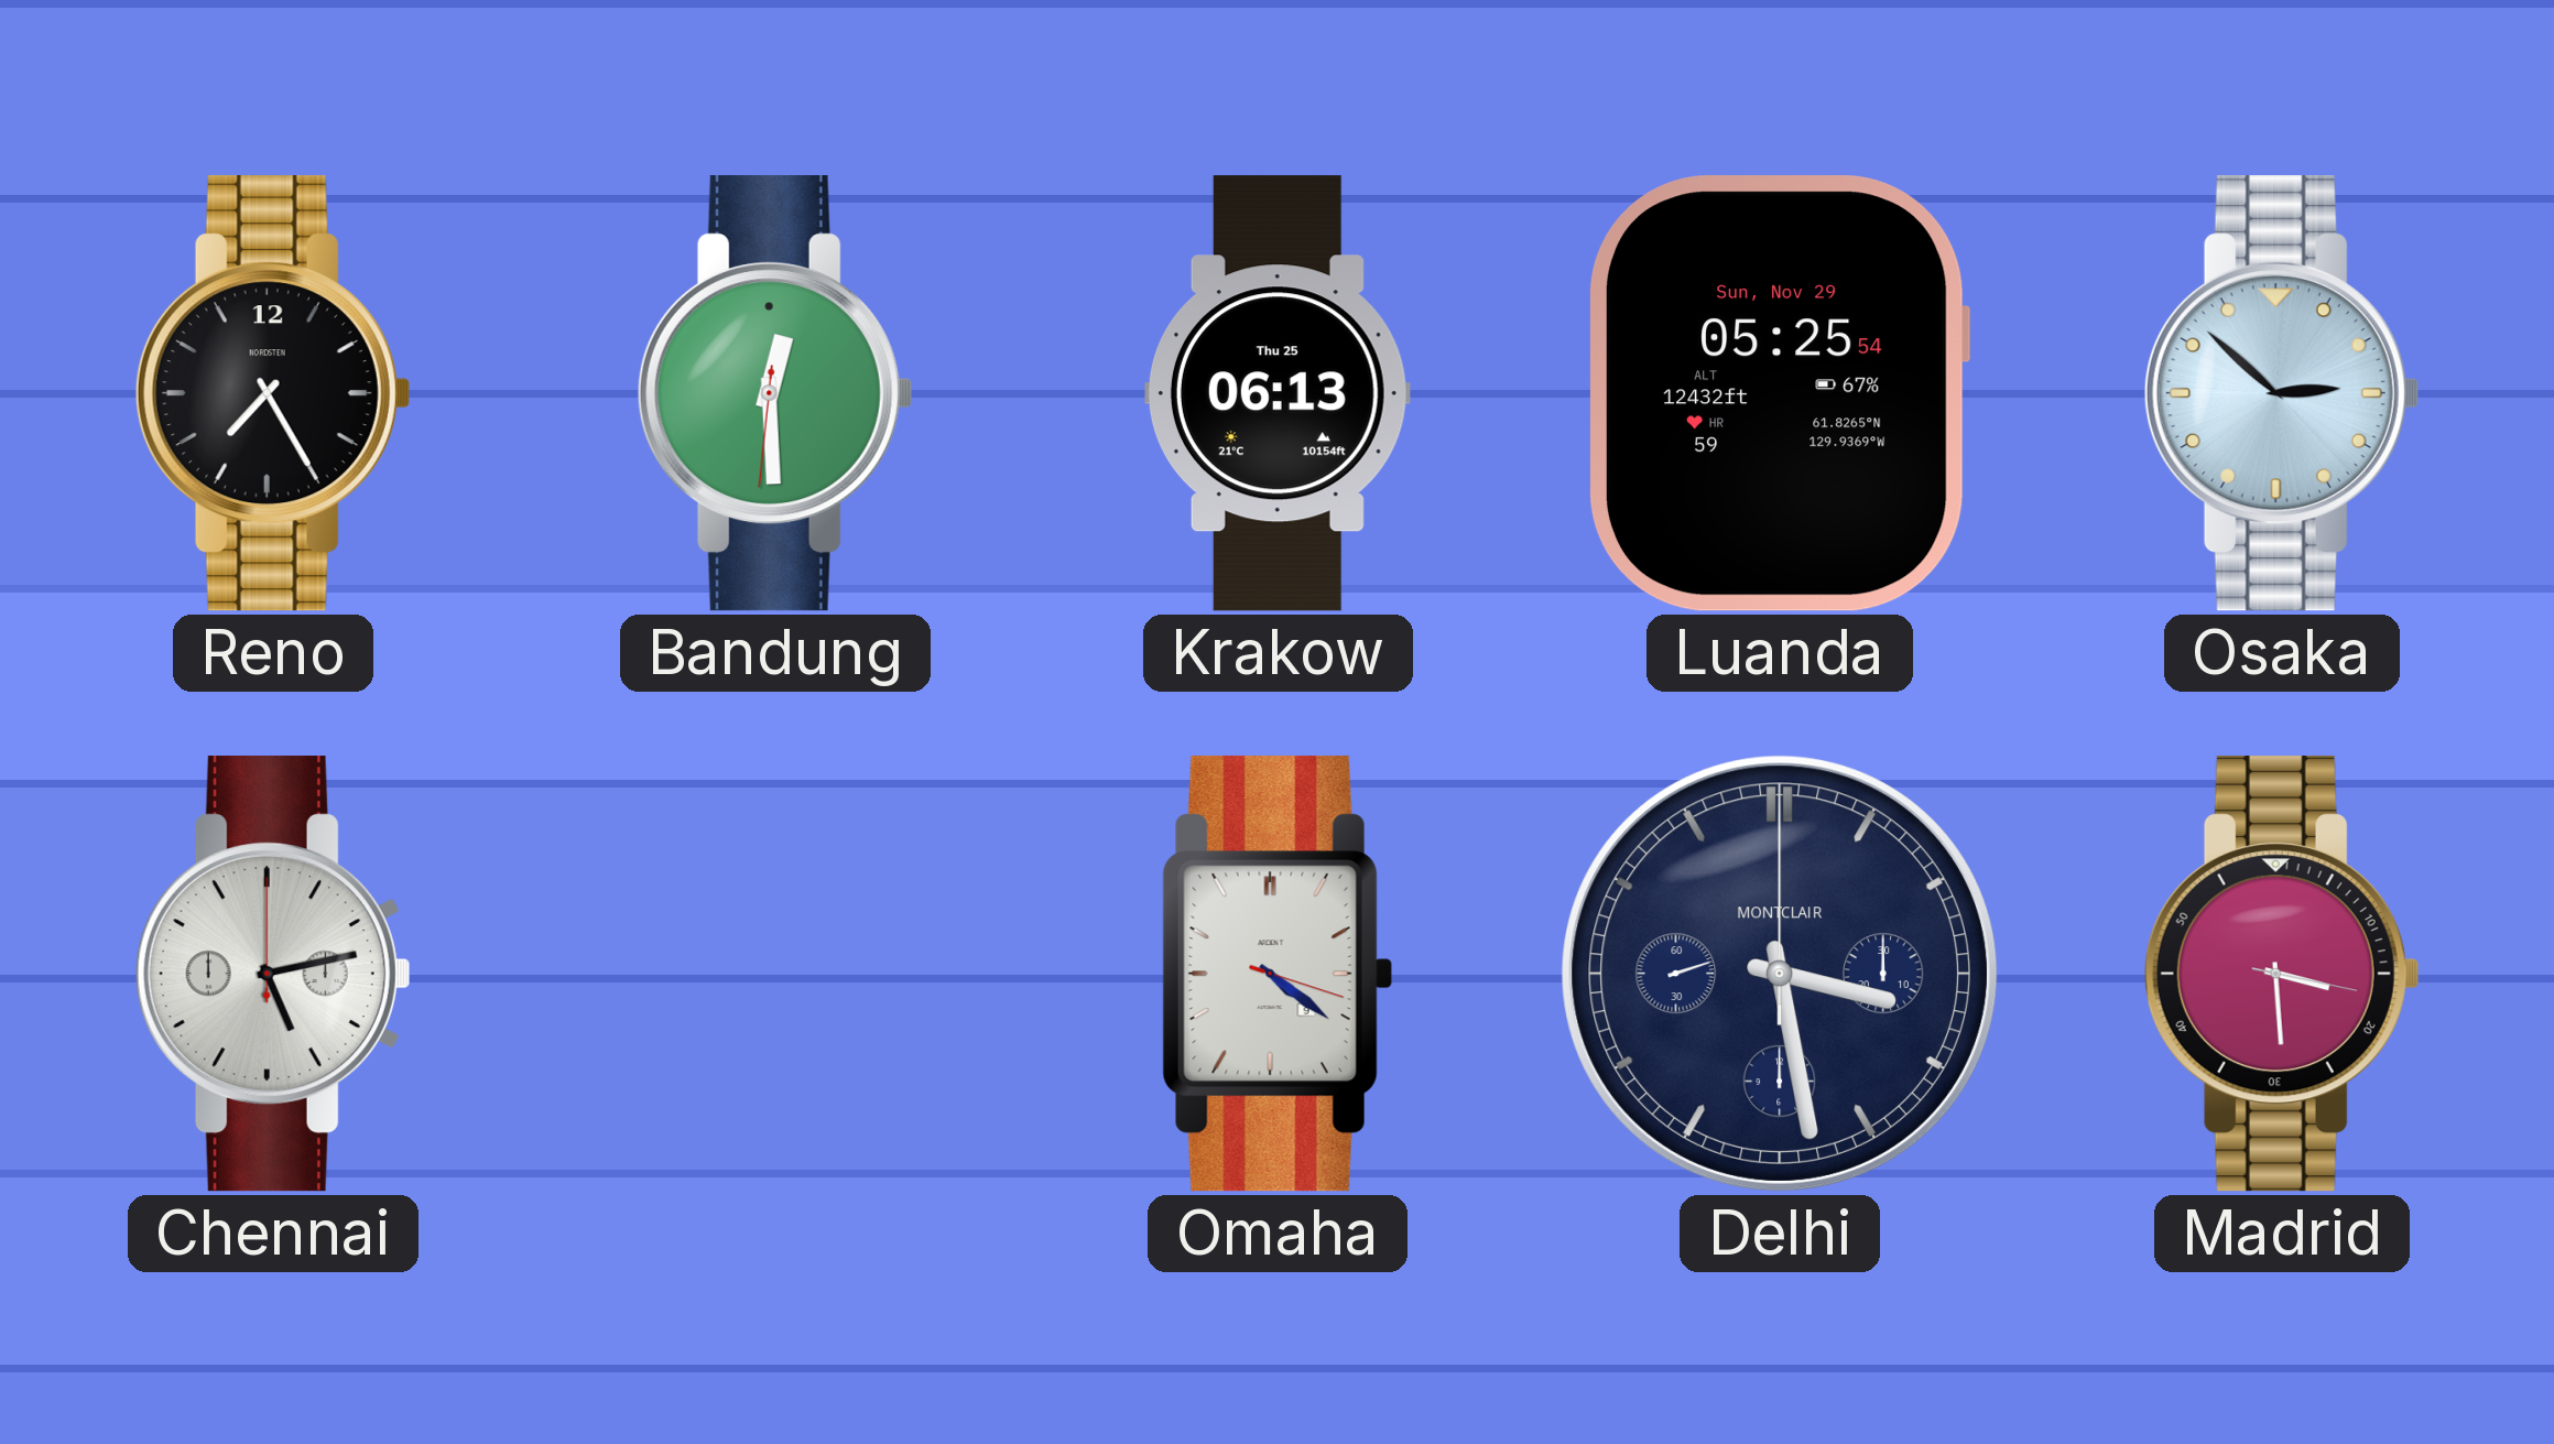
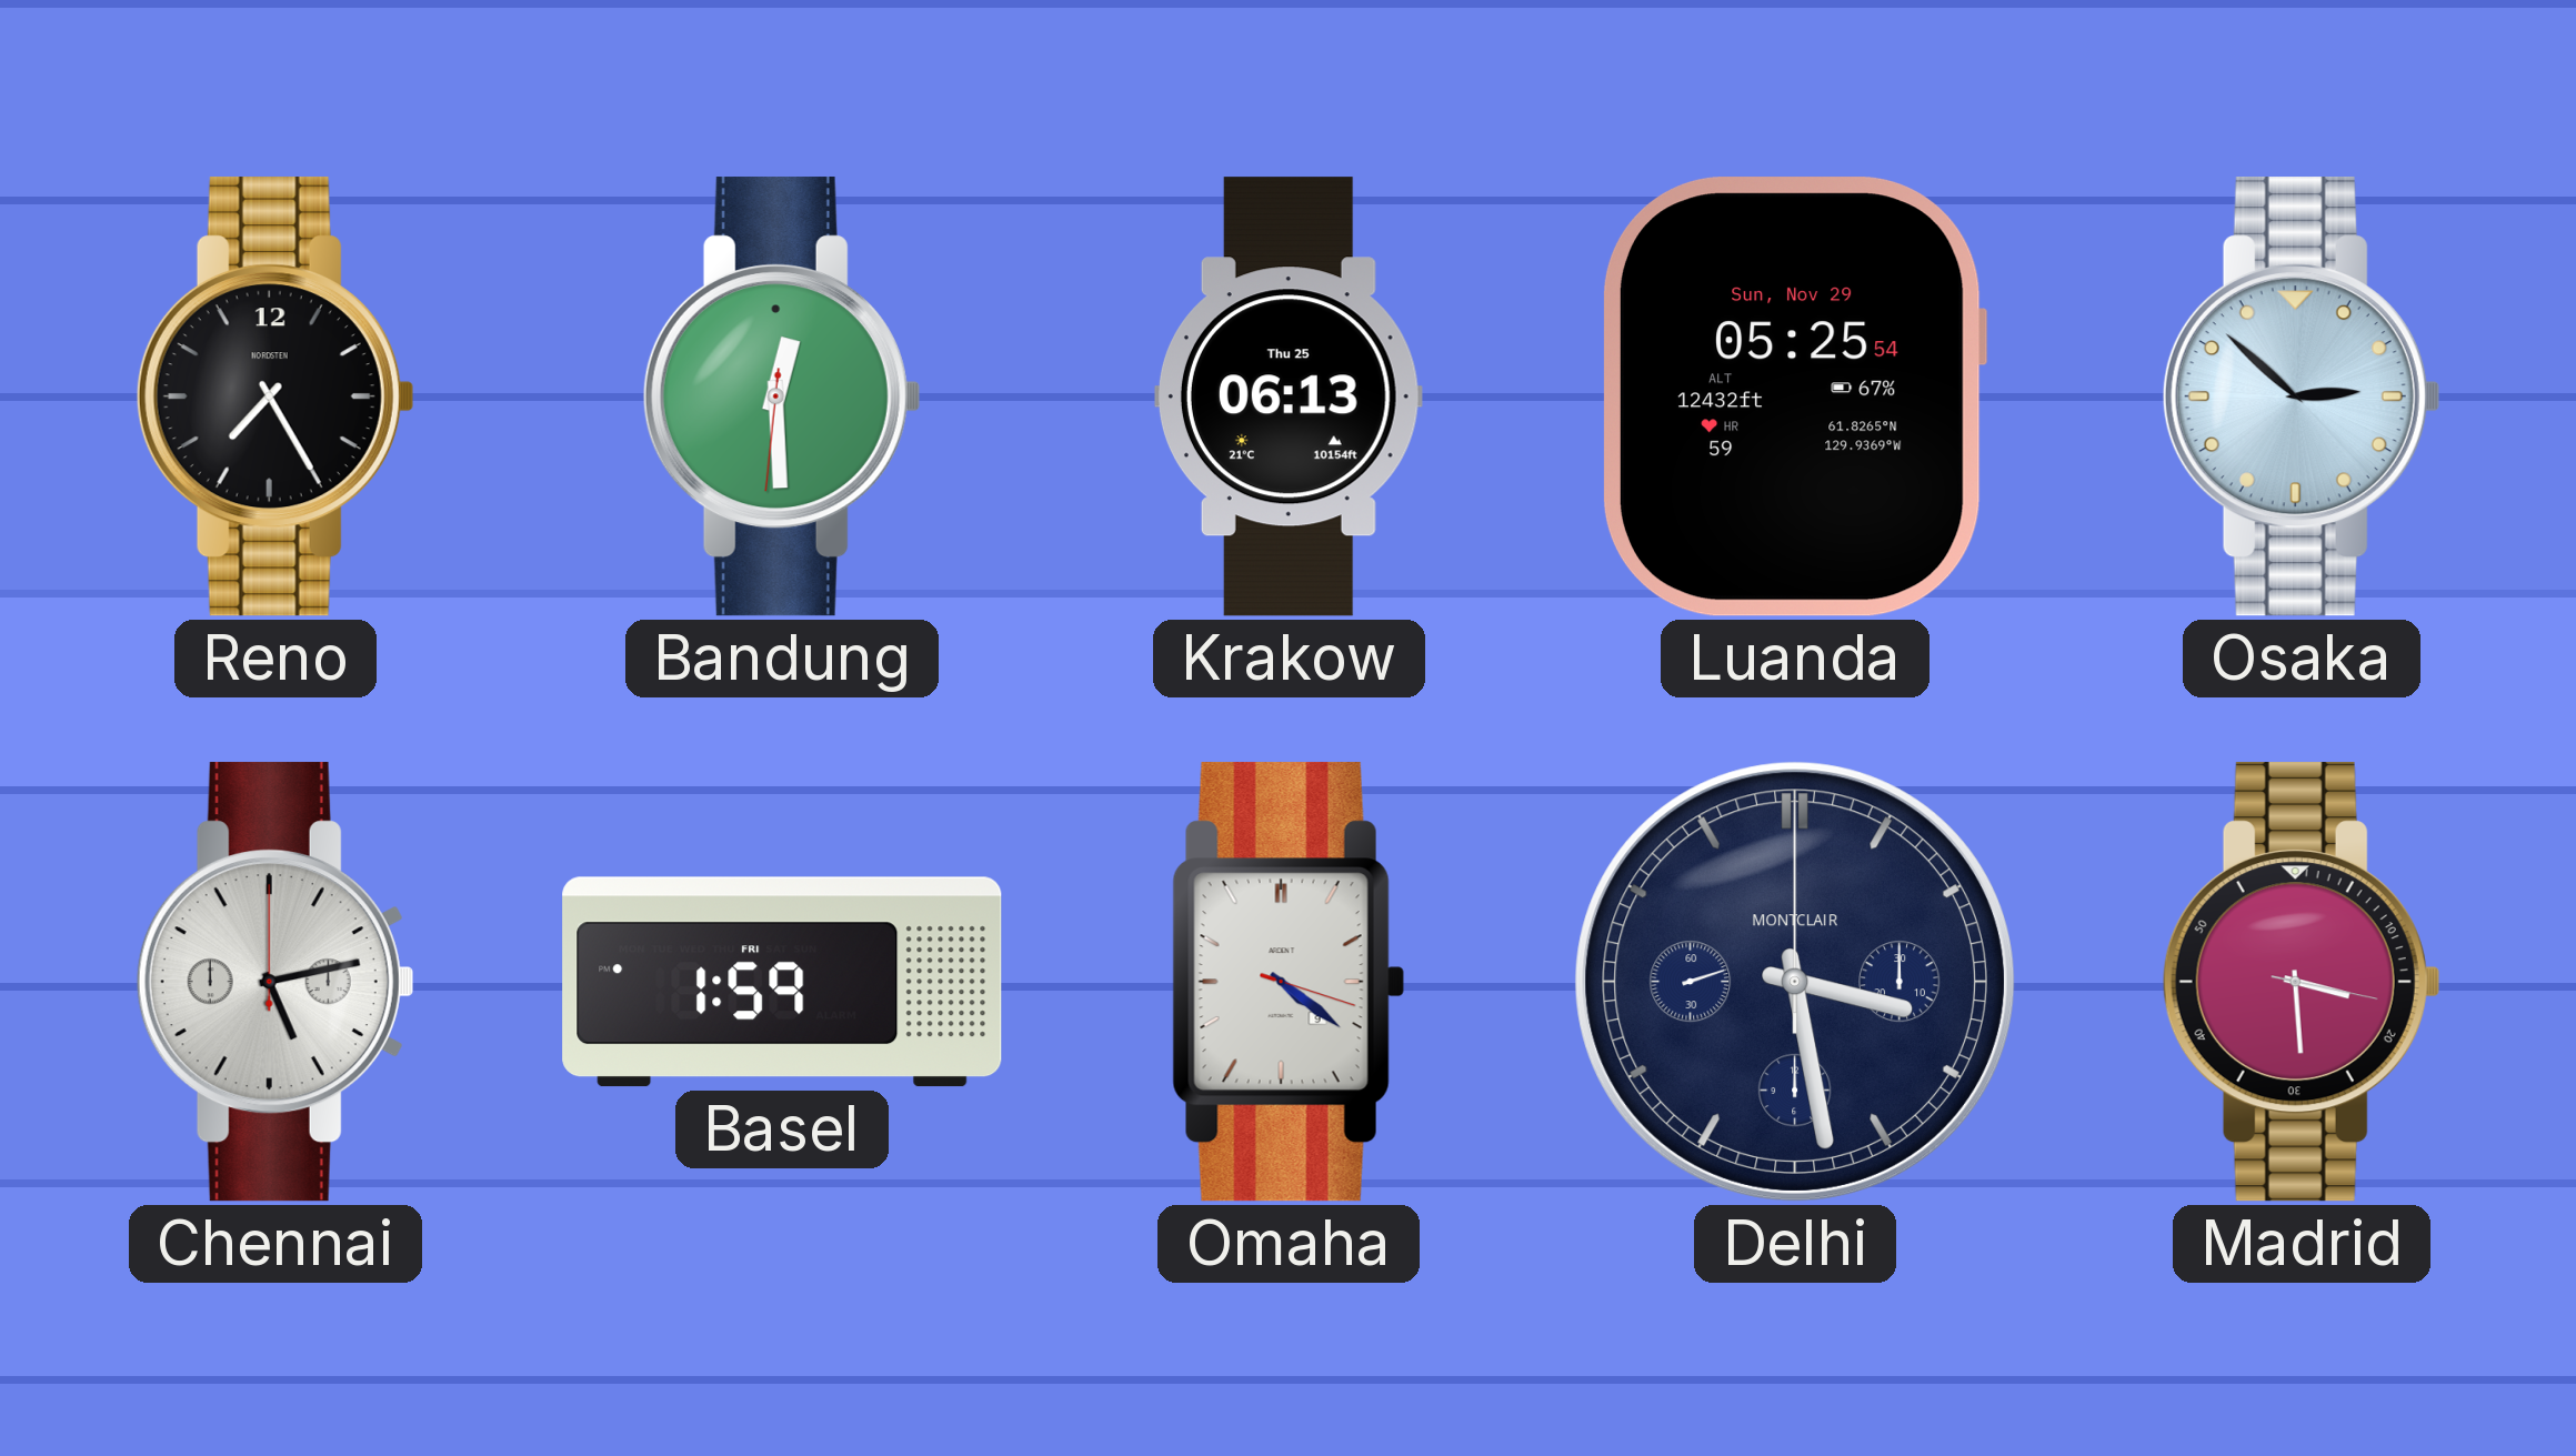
Basel: none -> 1:59
